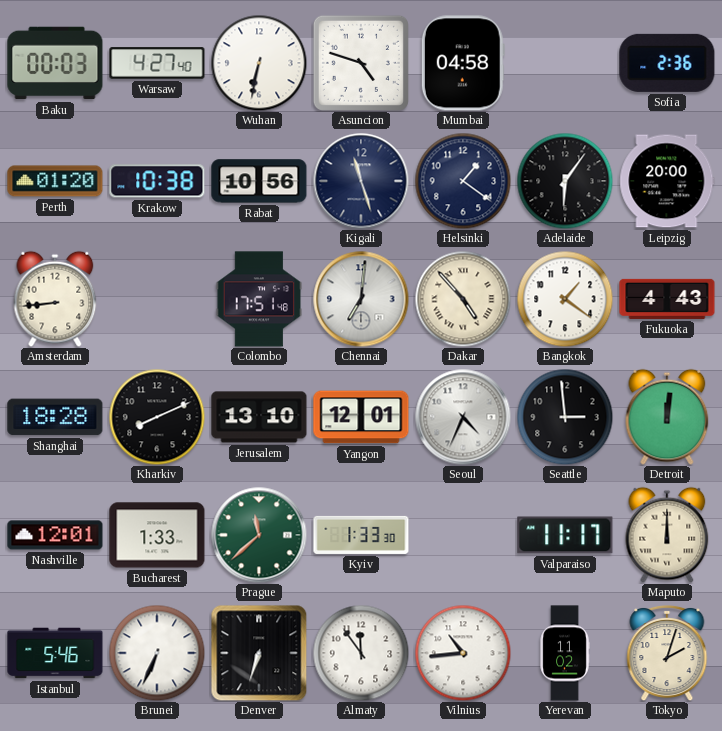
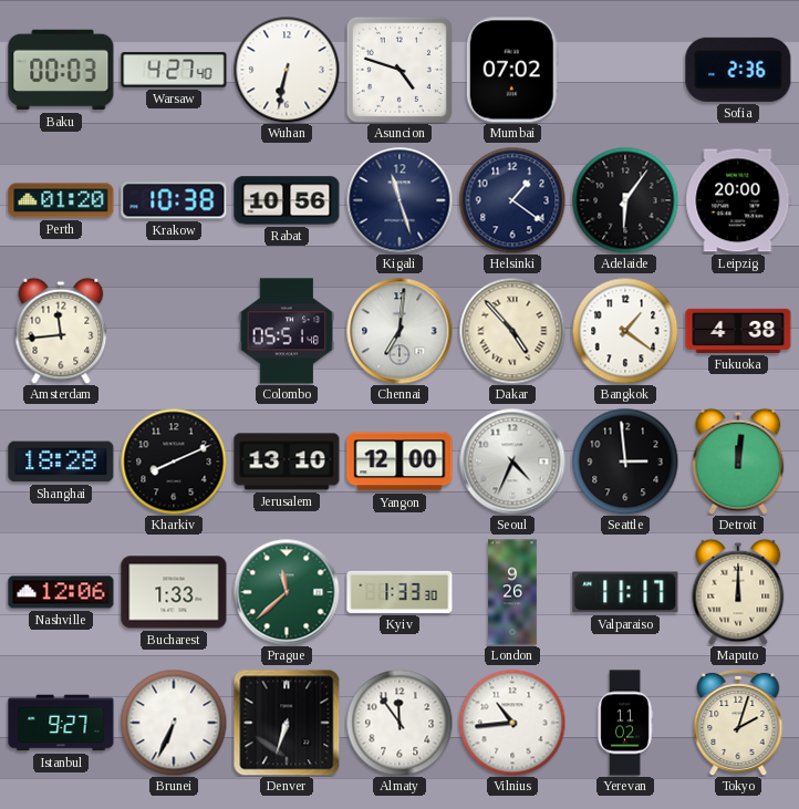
Mumbai: 04:58 -> 07:02
Amsterdam: 8:44 -> 11:44
Colombo: 17:51 -> 05:51
Fukuoka: 4:43 -> 4:38
Yangon: 12:01 -> 12:00
Nashville: 12:01 -> 12:06
London: none -> 9:26
Istanbul: 5:46 -> 9:27
